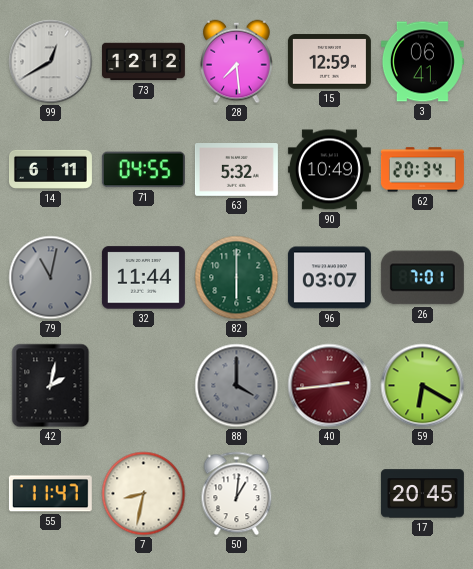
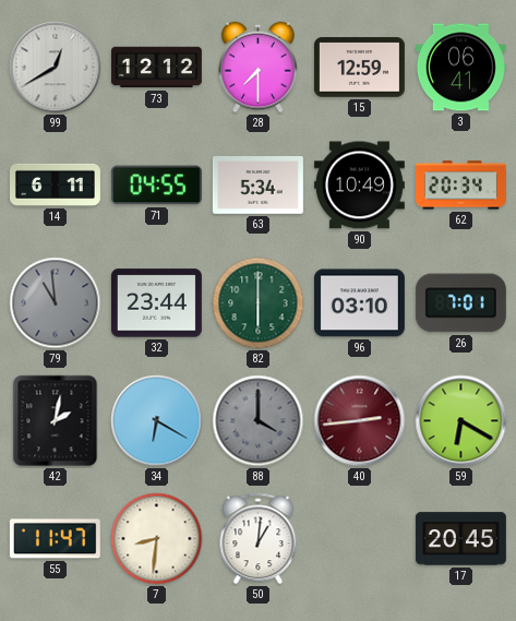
28: 7:29 -> 7:30
63: 5:32 -> 5:34
79: 11:02 -> 10:59
32: 11:44 -> 23:44
96: 03:07 -> 03:10
34: none -> 6:20
7: 8:32 -> 8:31
